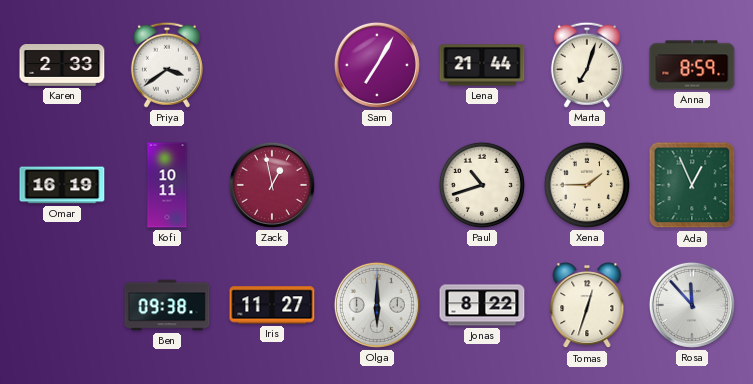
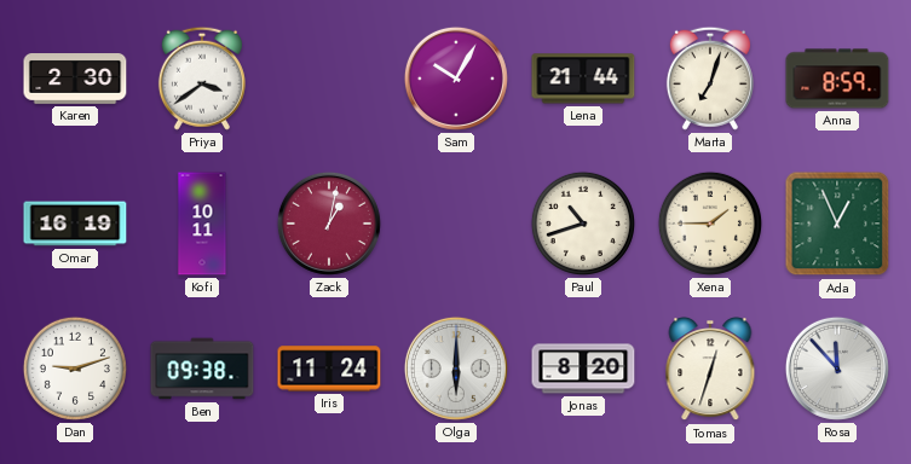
Karen: 2:33 -> 2:30
Sam: 7:05 -> 10:05
Zack: 12:58 -> 1:02
Dan: none -> 9:12
Iris: 11:27 -> 11:24
Jonas: 8:22 -> 8:20
